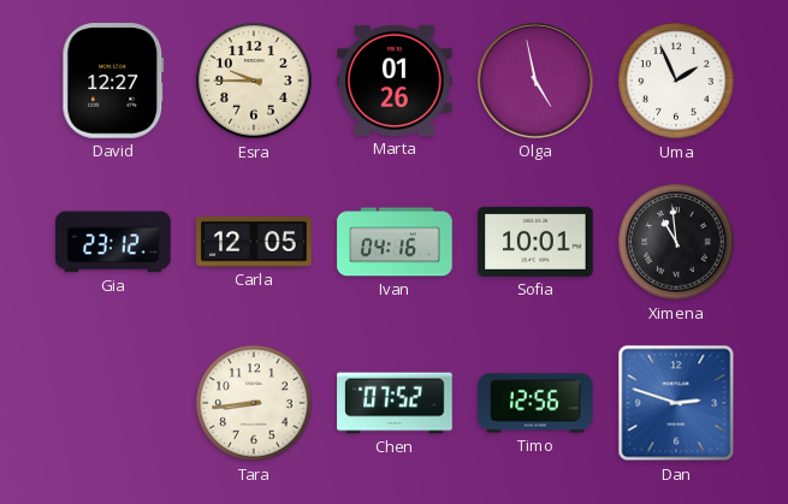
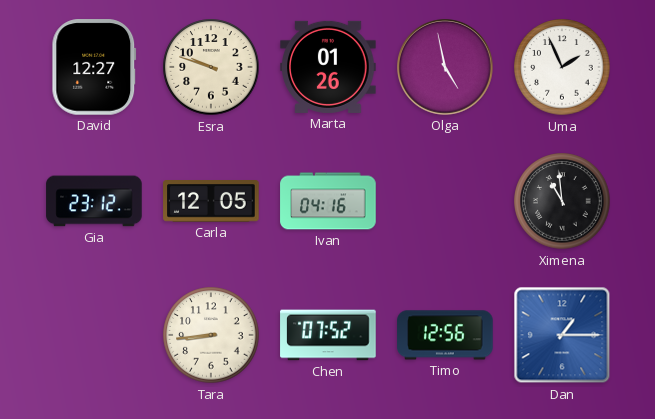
Esra: 9:45 -> 9:48
Sofia: 10:01 -> none
Dan: 2:48 -> 1:15
